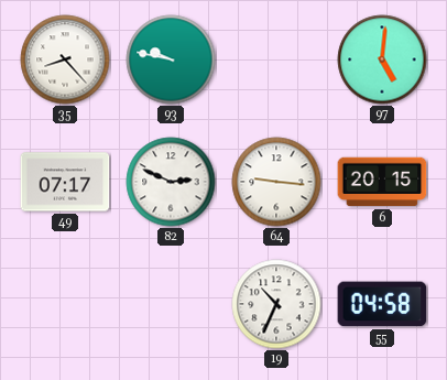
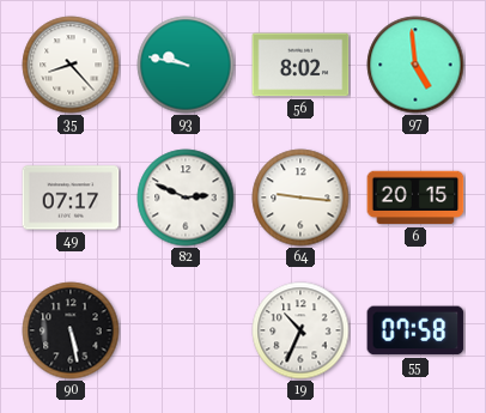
56: none -> 8:02
97: 5:01 -> 4:59
90: none -> 5:28
55: 04:58 -> 07:58
